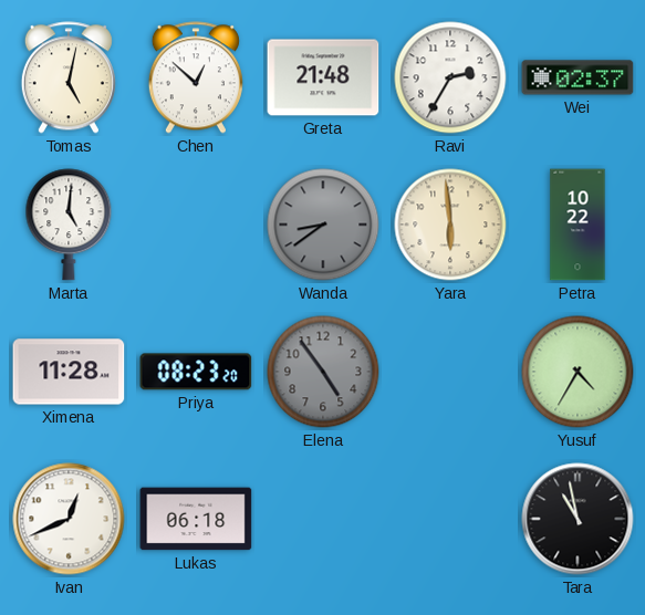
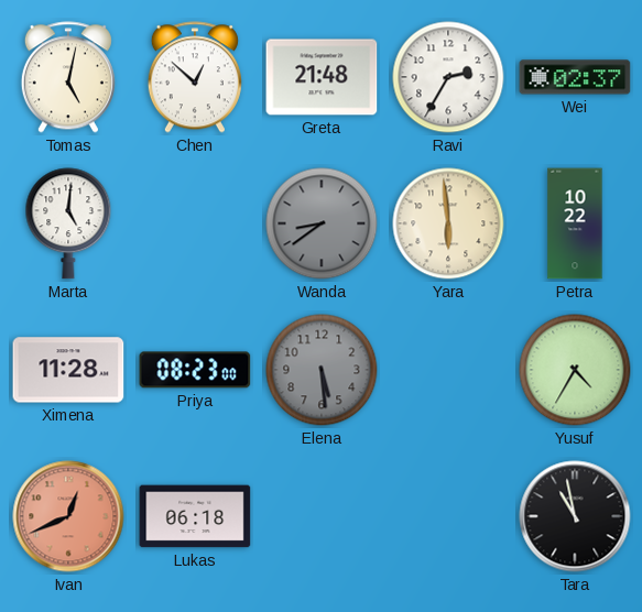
Priya: 08:23:20 -> 08:23:00
Elena: 4:54 -> 5:29
Ivan dial: white -> salmon
